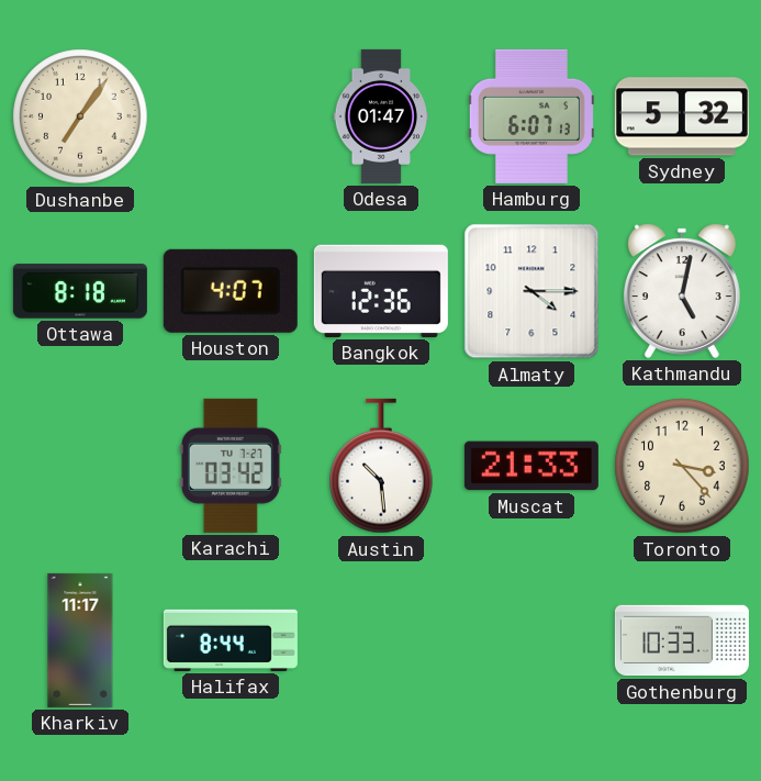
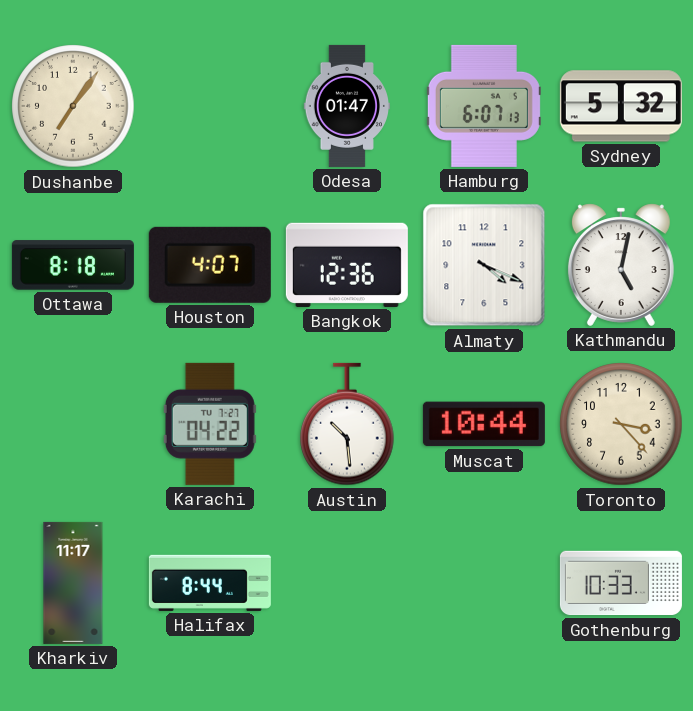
Almaty: 4:15 -> 4:19
Karachi: 03:42 -> 04:22
Muscat: 21:33 -> 10:44
